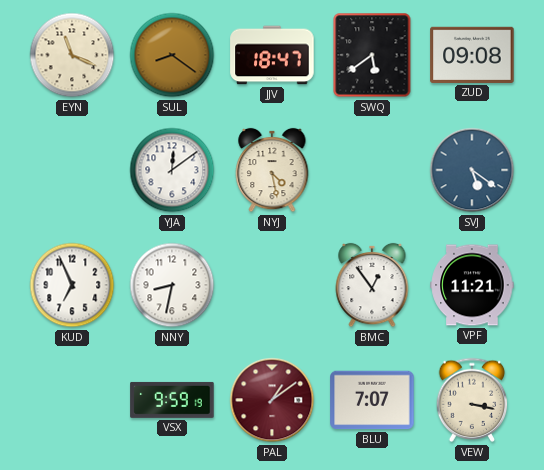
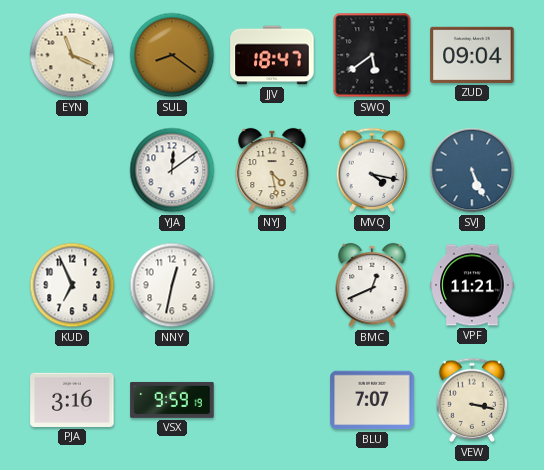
ZUD: 09:08 -> 09:04
MVQ: none -> 4:17
SVJ: 5:21 -> 5:26
NNY: 8:32 -> 12:32
BMC: 12:54 -> 12:41
PJA: none -> 3:16
PAL: 1:09 -> none
